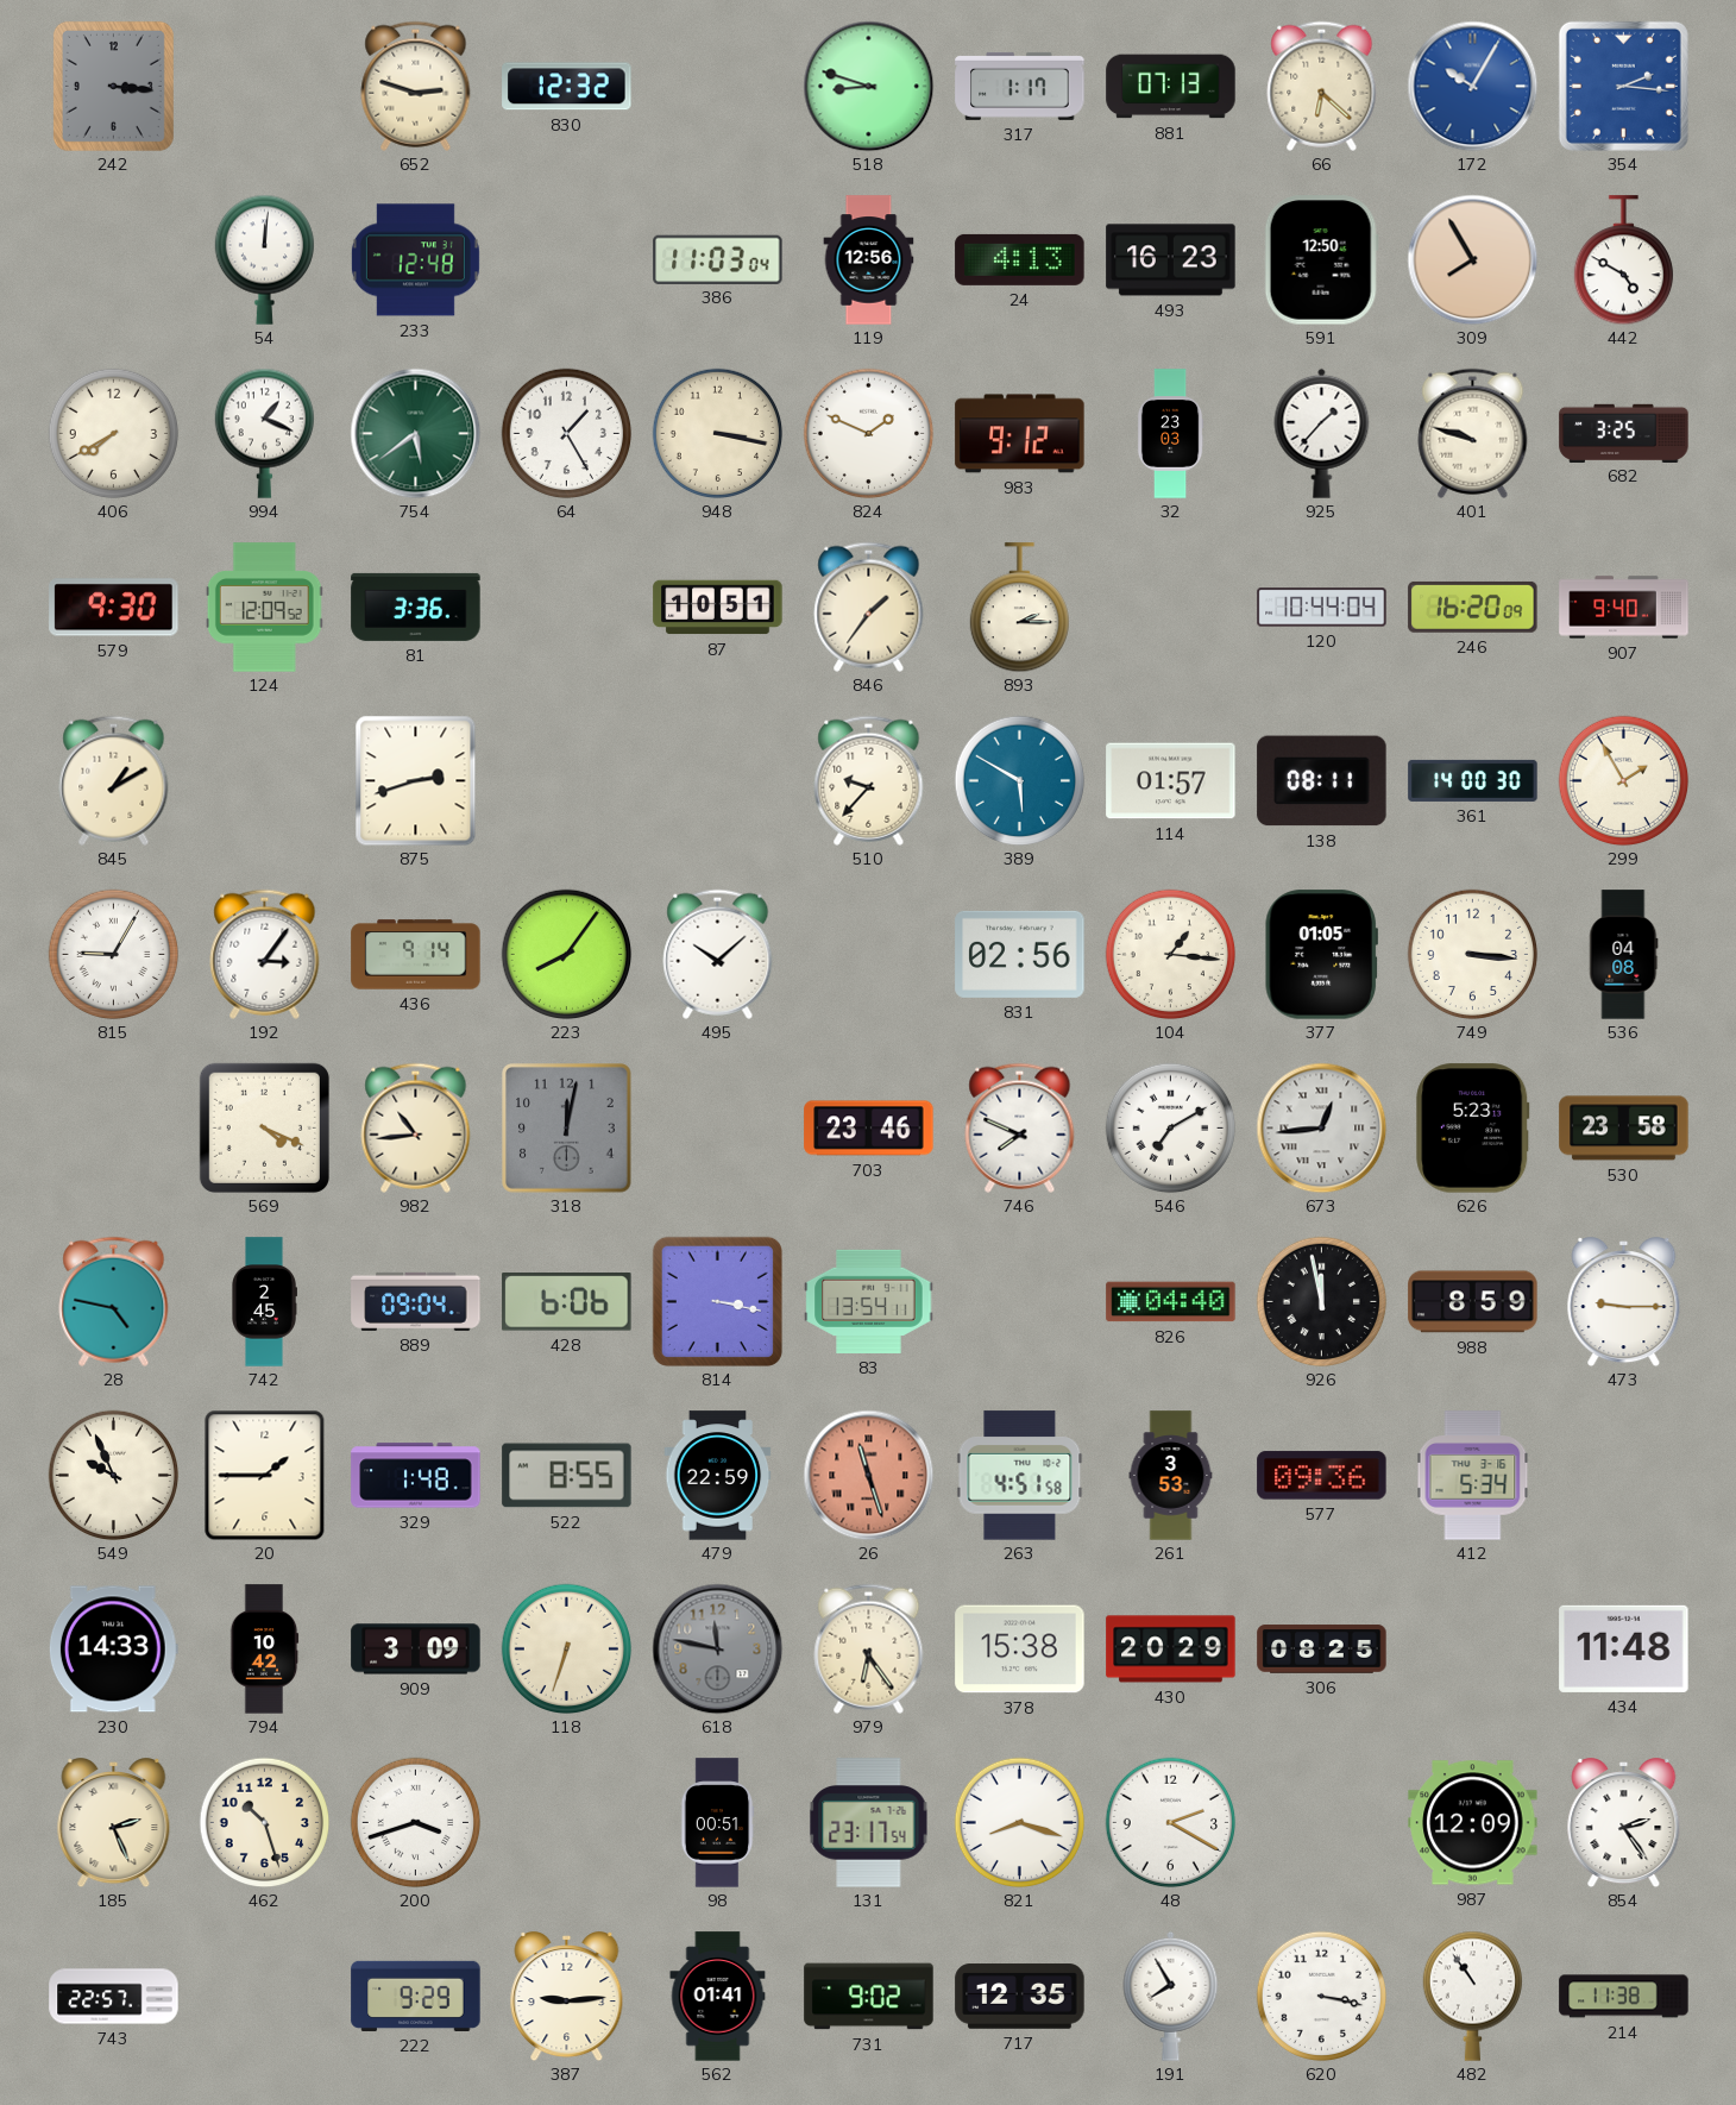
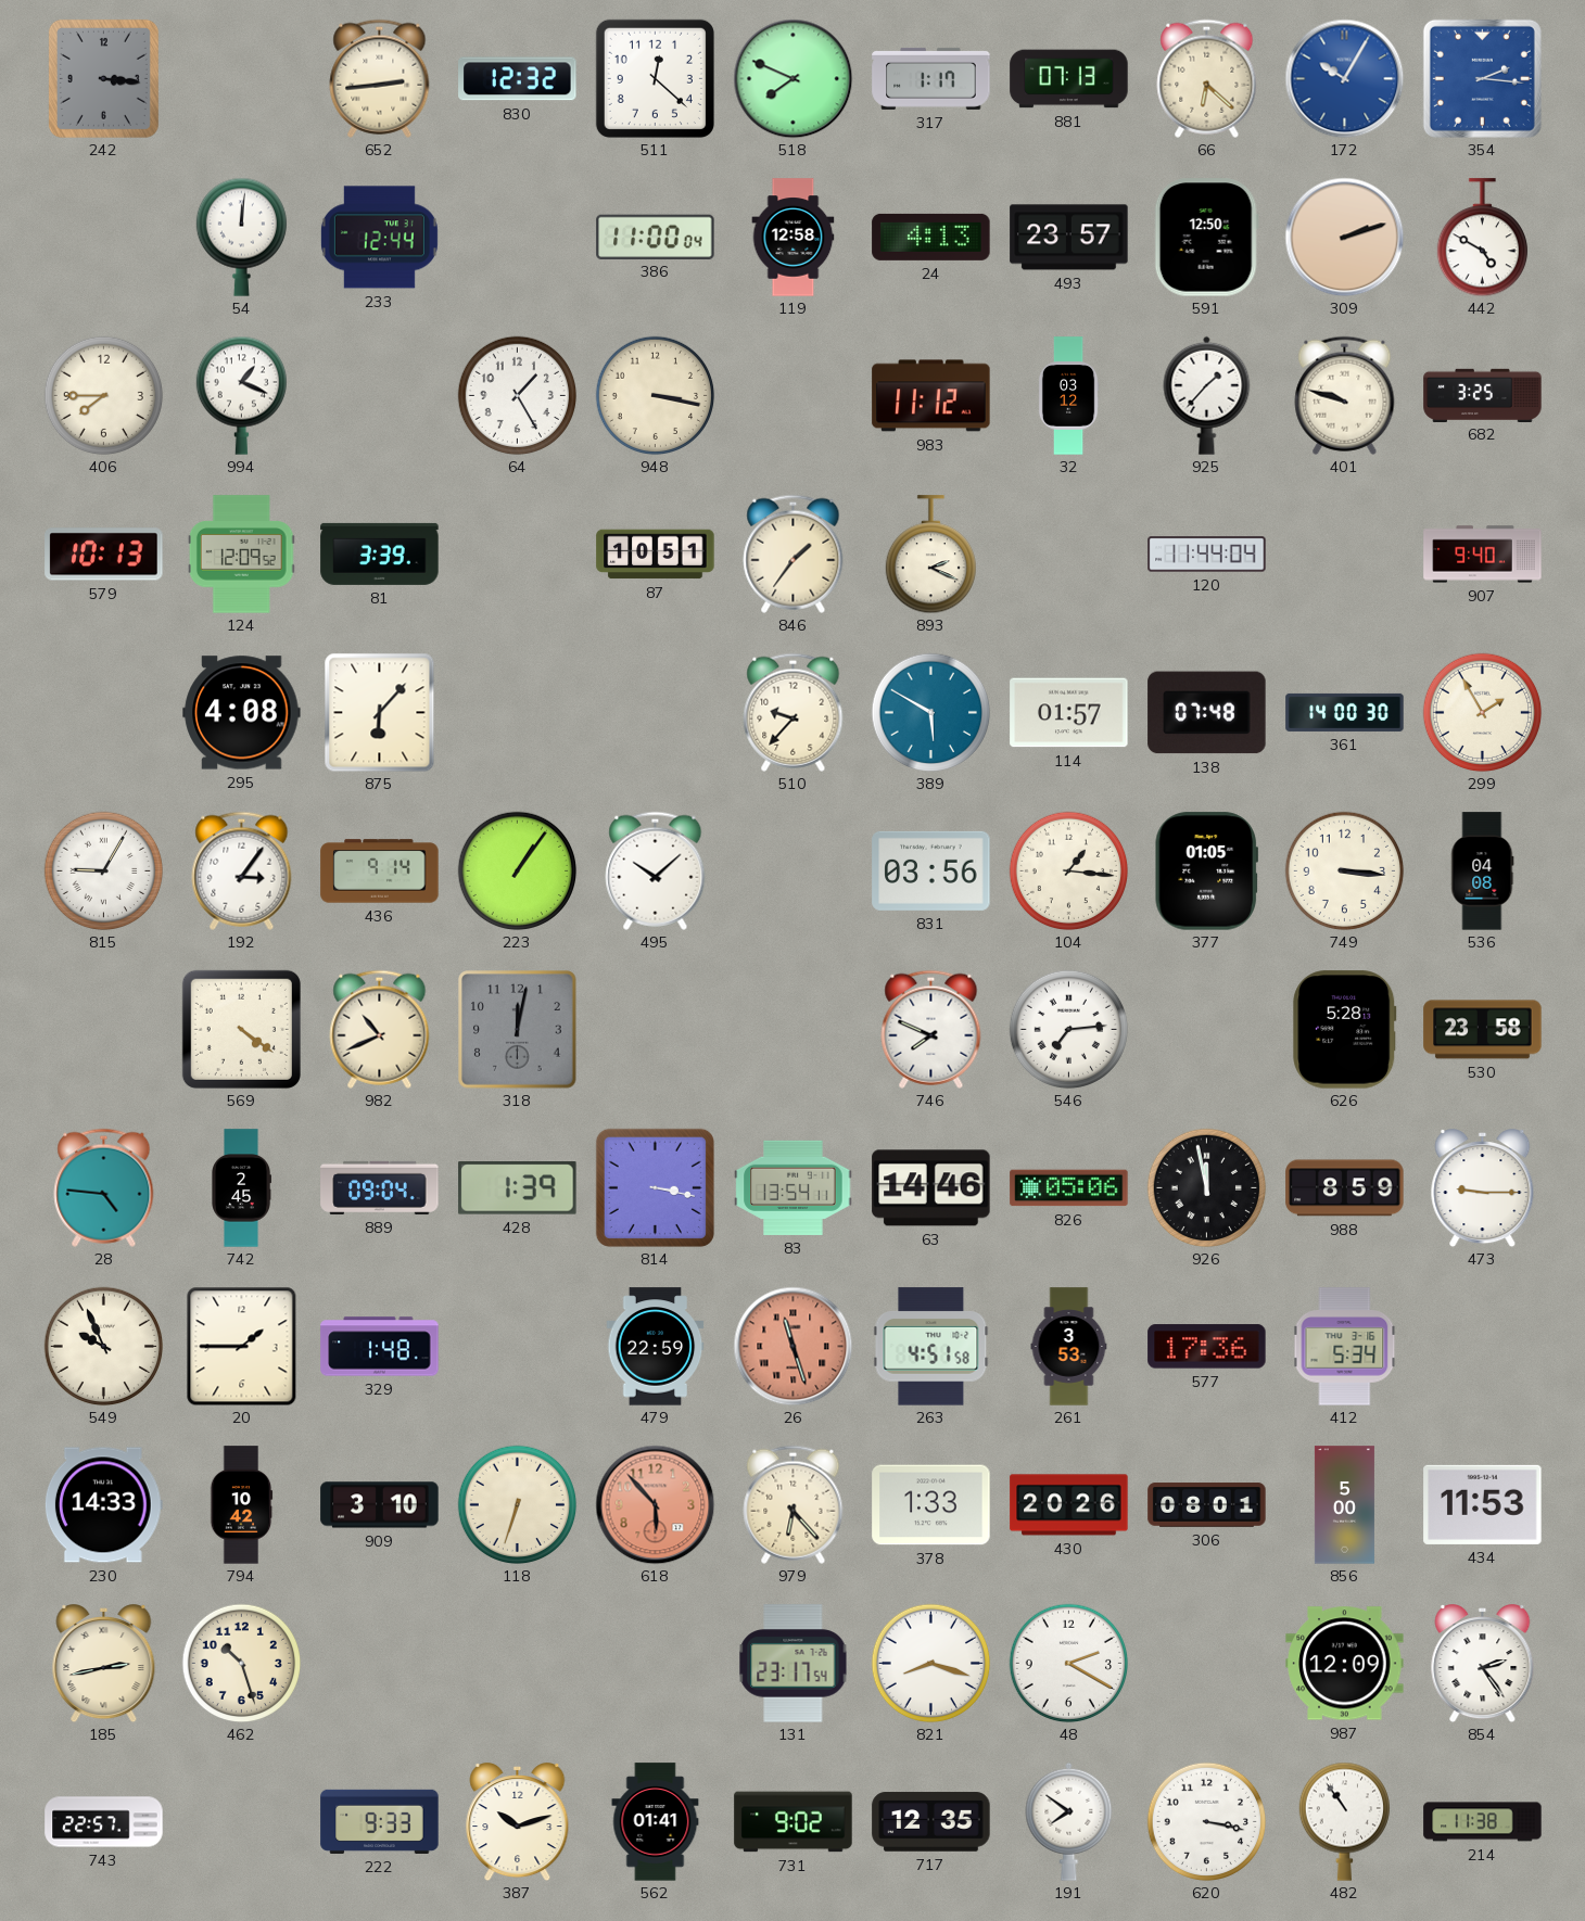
652: 2:48 -> 2:44
511: none -> 12:22
518: 8:48 -> 7:49
233: 12:48 -> 12:44
386: 11:03 -> 11:00
119: 12:56 -> 12:58
493: 16:23 -> 23:57
309: 7:55 -> 2:12
406: 7:40 -> 7:45
754: 5:39 -> none
824: 1:49 -> none
983: 9:12 -> 11:12
32: 23:03 -> 03:12
579: 9:30 -> 10:13
81: 3:36 -> 3:39
893: 2:15 -> 2:19
120: 10:44 -> 11:44
246: 16:20 -> none
845: 1:10 -> none
295: none -> 4:08
875: 2:42 -> 6:07
138: 08:11 -> 07:48
223: 8:06 -> 1:06
831: 02:56 -> 03:56
569: 4:19 -> 4:21
982: 10:44 -> 10:41
703: 23:46 -> none
546: 7:10 -> 7:14
673: 12:44 -> none
626: 5:23 -> 5:28
28: 4:47 -> 4:46
428: 6:06 -> 1:39
63: none -> 14:46
826: 04:40 -> 05:06
522: 8:55 -> none
577: 09:36 -> 17:36
909: 3:09 -> 3:10
618: 11:47 -> 5:53
618 dial: grey -> salmon
979: 6:24 -> 6:23
378: 15:38 -> 1:33
430: 20:29 -> 20:26
306: 08:25 -> 08:01
856: none -> 5:00
434: 11:48 -> 11:53
185: 2:26 -> 2:43
200: 3:42 -> none
98: 00:51 -> none
222: 9:29 -> 9:33
387: 9:14 -> 10:12
191: 7:55 -> 7:51
